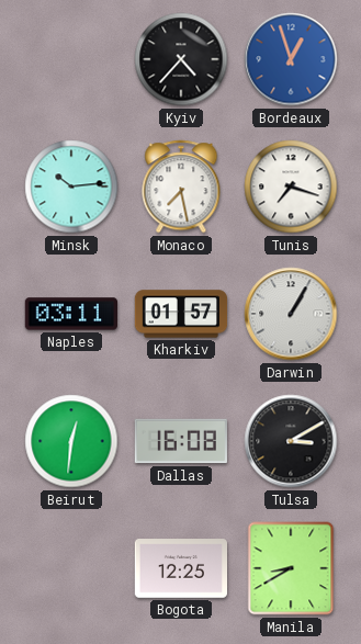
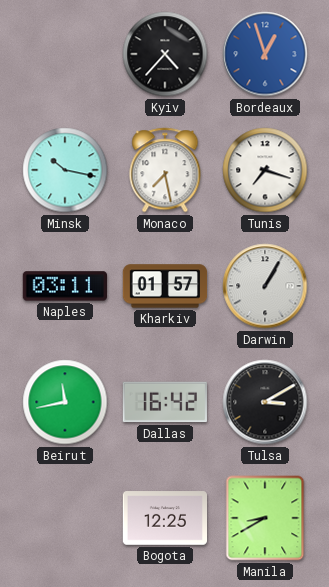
Minsk: 10:14 -> 10:17
Beirut: 12:31 -> 11:43
Dallas: 16:08 -> 16:42
